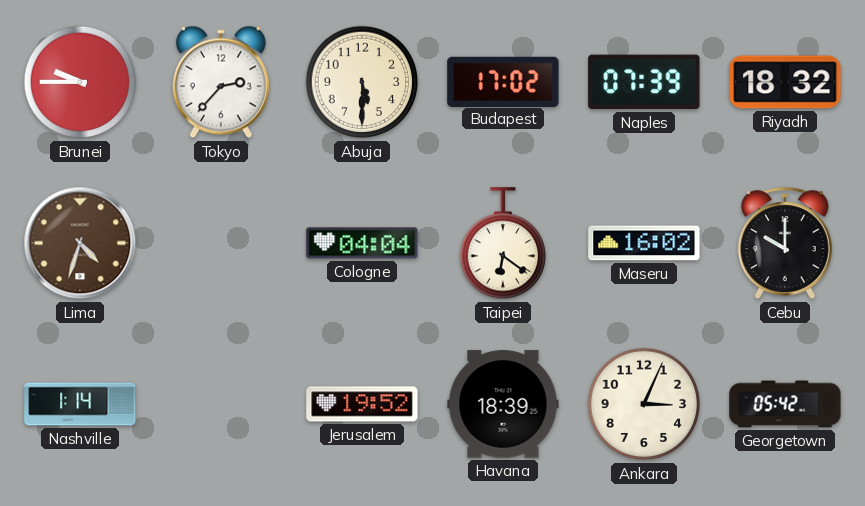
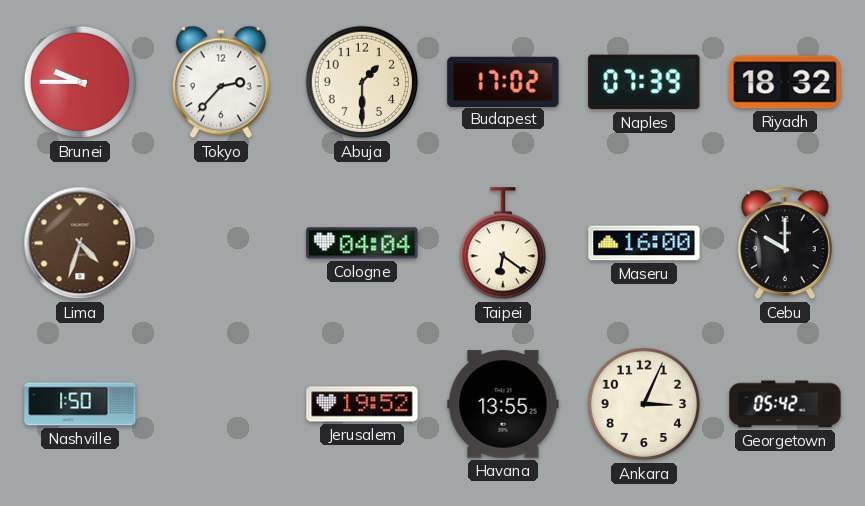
Abuja: 5:30 -> 1:30
Maseru: 16:02 -> 16:00
Nashville: 1:14 -> 1:50
Havana: 18:39 -> 13:55
